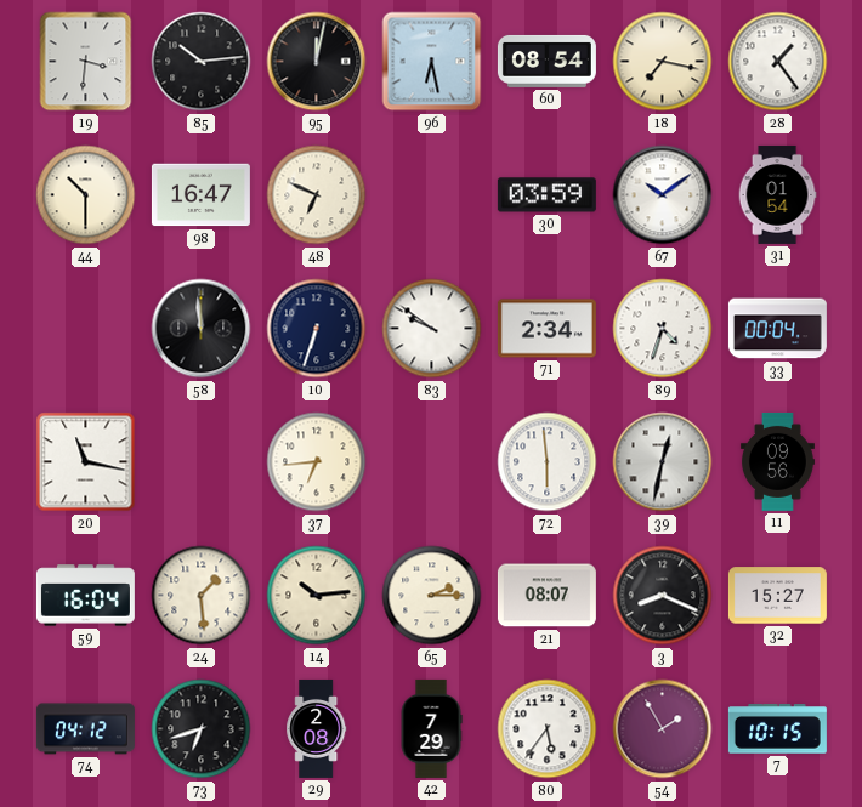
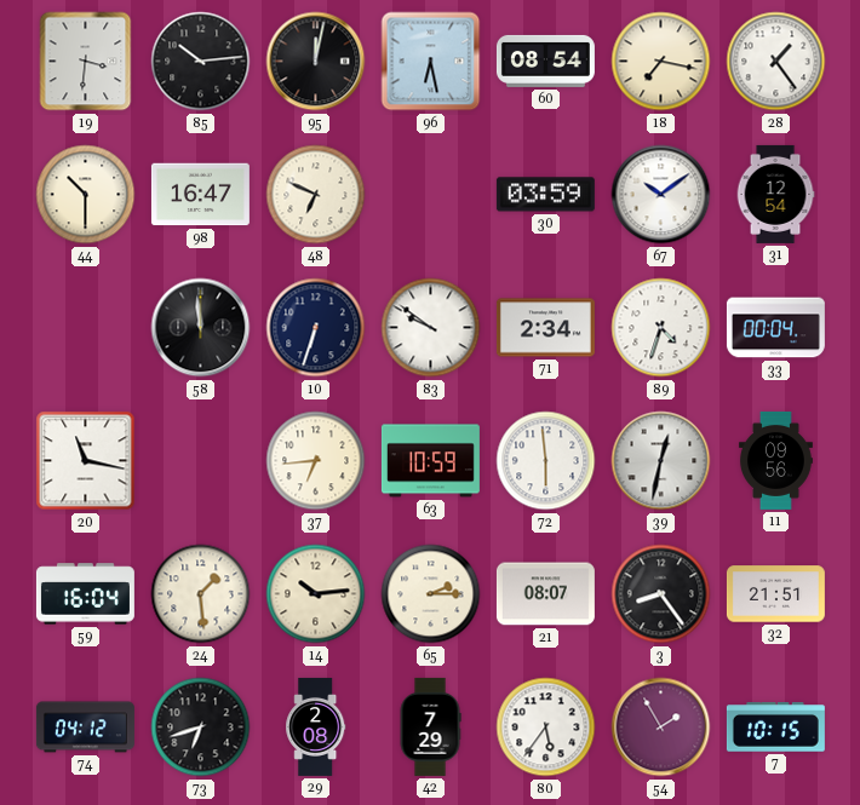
31: 01:54 -> 12:54
63: none -> 10:59
3: 8:19 -> 8:24
32: 15:27 -> 21:51
